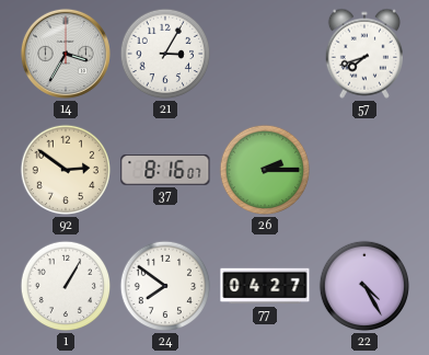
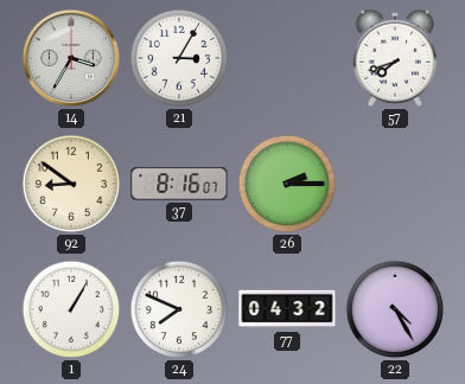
92: 2:51 -> 8:51
24: 7:51 -> 7:49
77: 04:27 -> 04:32
